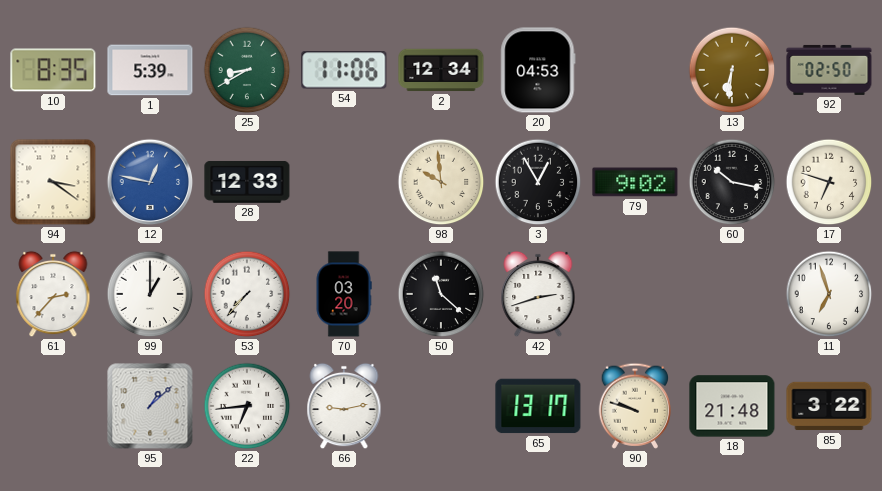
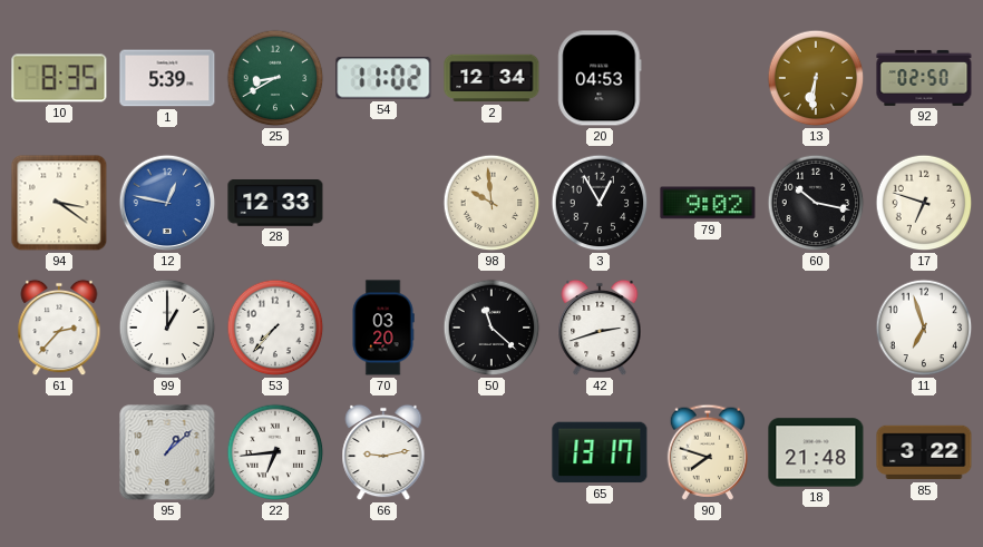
54: 11:06 -> 11:02
90: 9:48 -> 7:48
